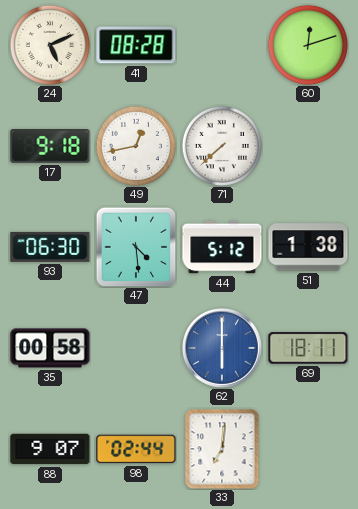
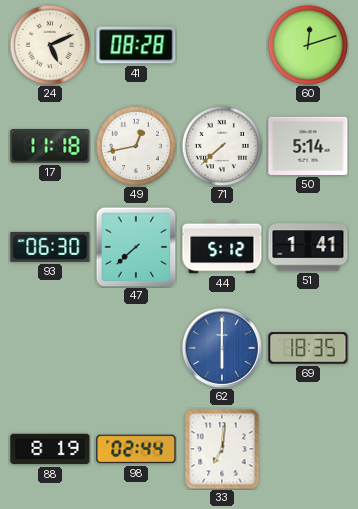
17: 9:18 -> 11:18
50: none -> 5:14
47: 4:29 -> 7:38
51: 1:38 -> 1:41
35: 00:58 -> none
69: 18:11 -> 18:35
88: 9:07 -> 8:19
